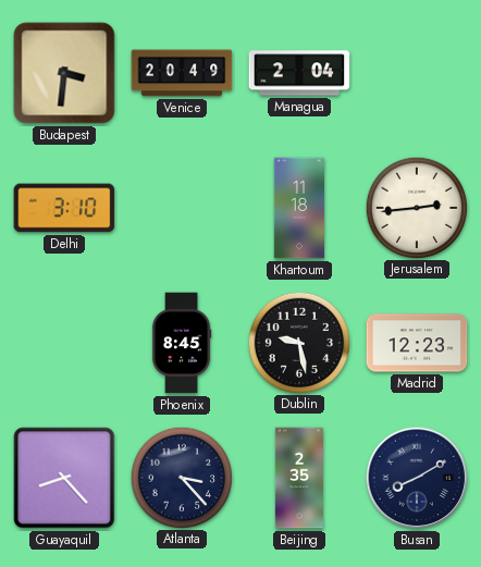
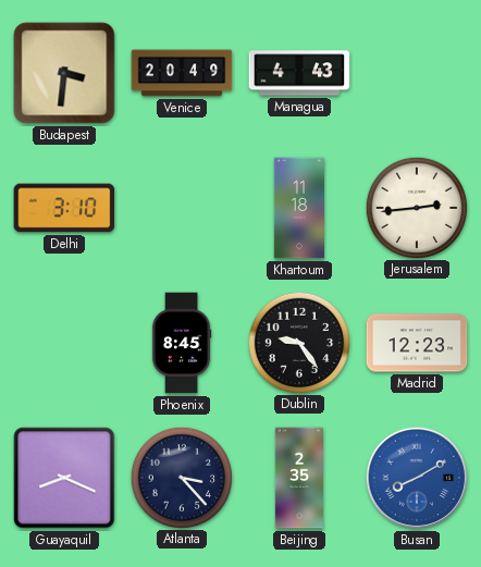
Managua: 2:04 -> 4:43
Dublin: 9:28 -> 9:24
Guayaquil: 8:23 -> 8:19
Busan dial: navy -> blue
